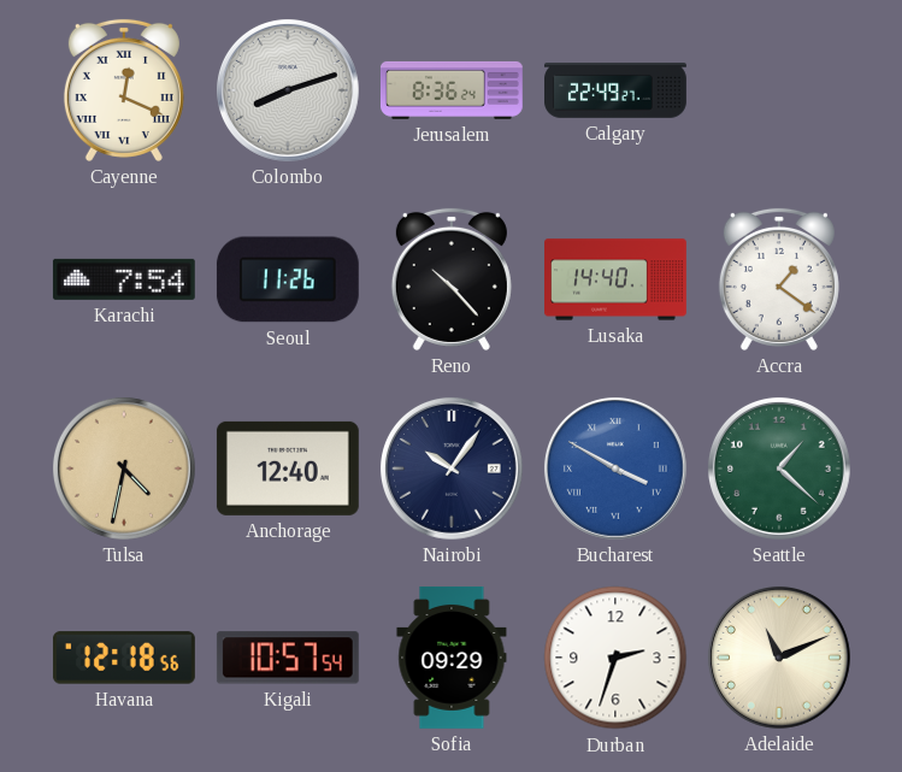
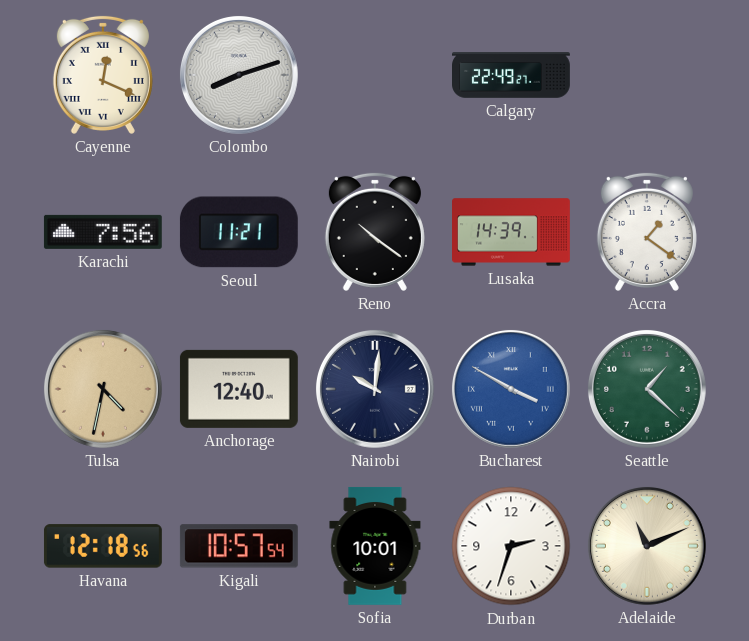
Jerusalem: 8:36 -> none
Karachi: 7:54 -> 7:56
Seoul: 11:26 -> 11:21
Reno: 10:23 -> 10:21
Lusaka: 14:40 -> 14:39
Nairobi: 10:06 -> 10:01
Sofia: 09:29 -> 10:01
